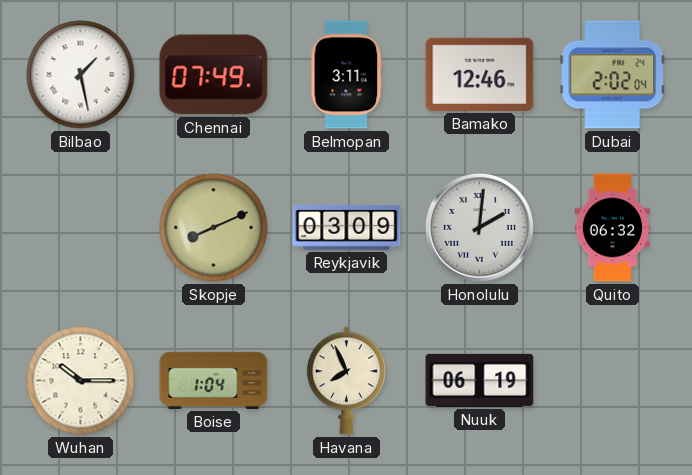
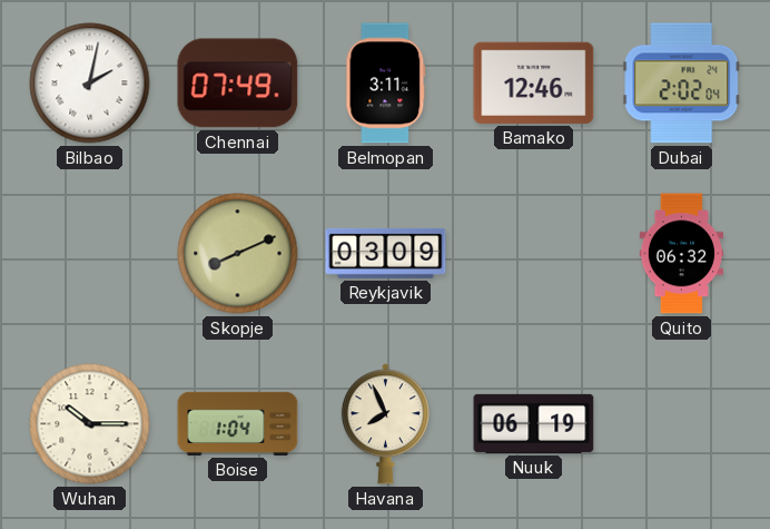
Bilbao: 1:28 -> 2:02
Honolulu: 2:01 -> none
